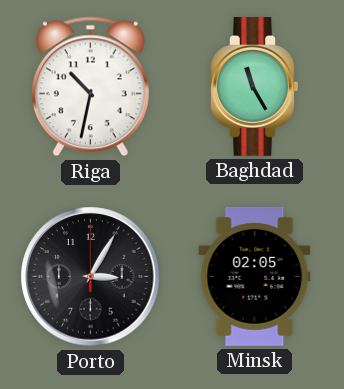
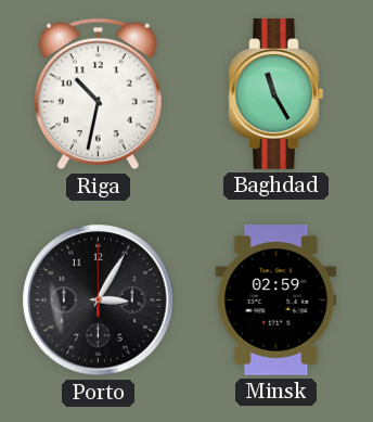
Minsk: 02:05 -> 02:59
